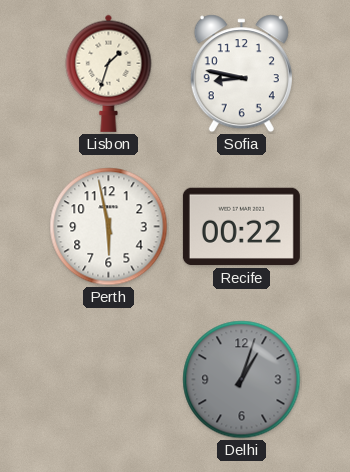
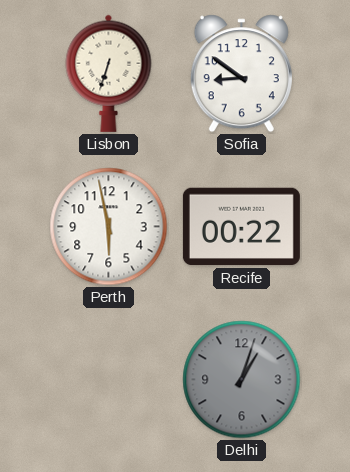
Lisbon: 1:33 -> 6:33
Sofia: 8:47 -> 8:51
